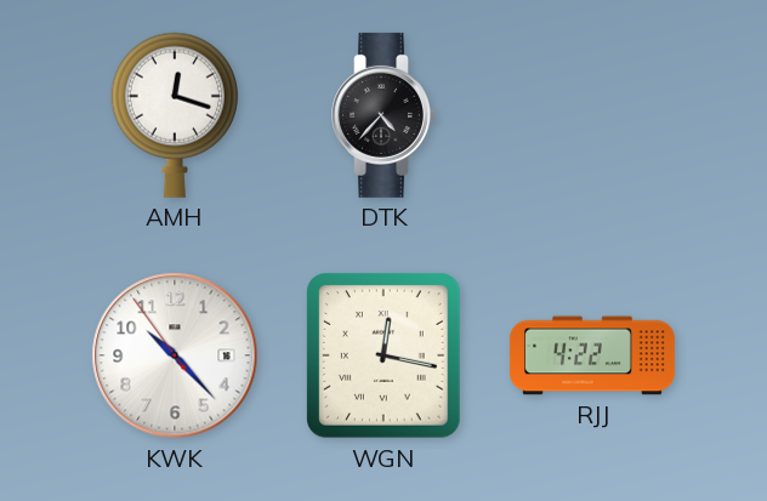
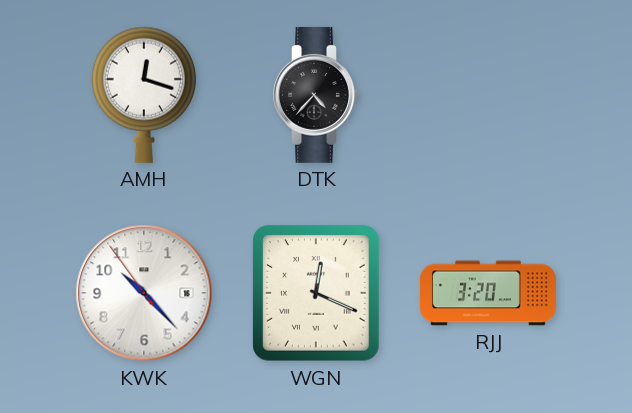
WGN: 12:17 -> 12:19
RJJ: 4:22 -> 3:20
